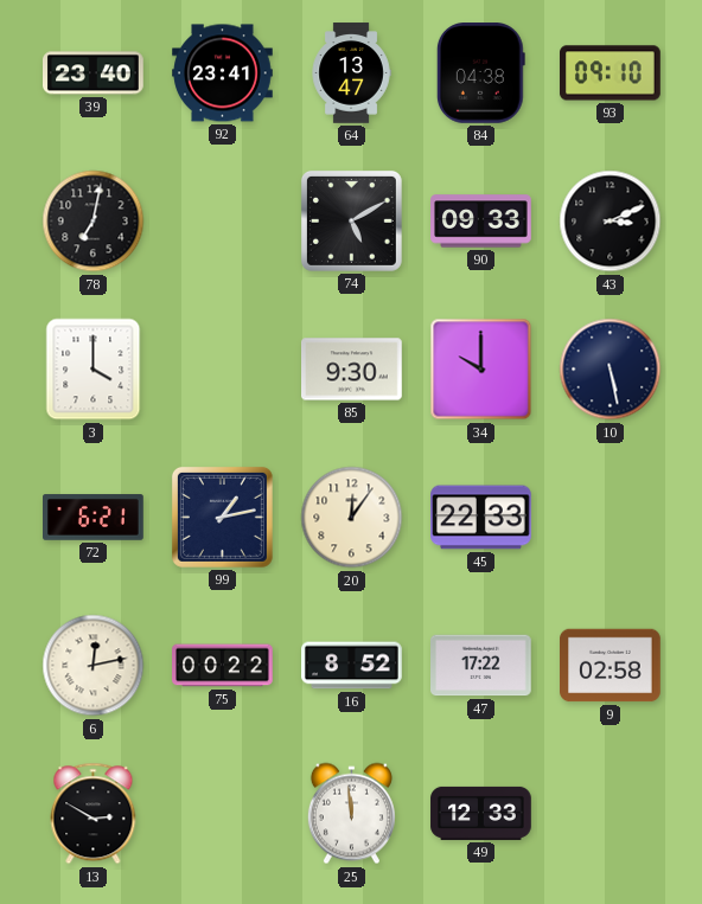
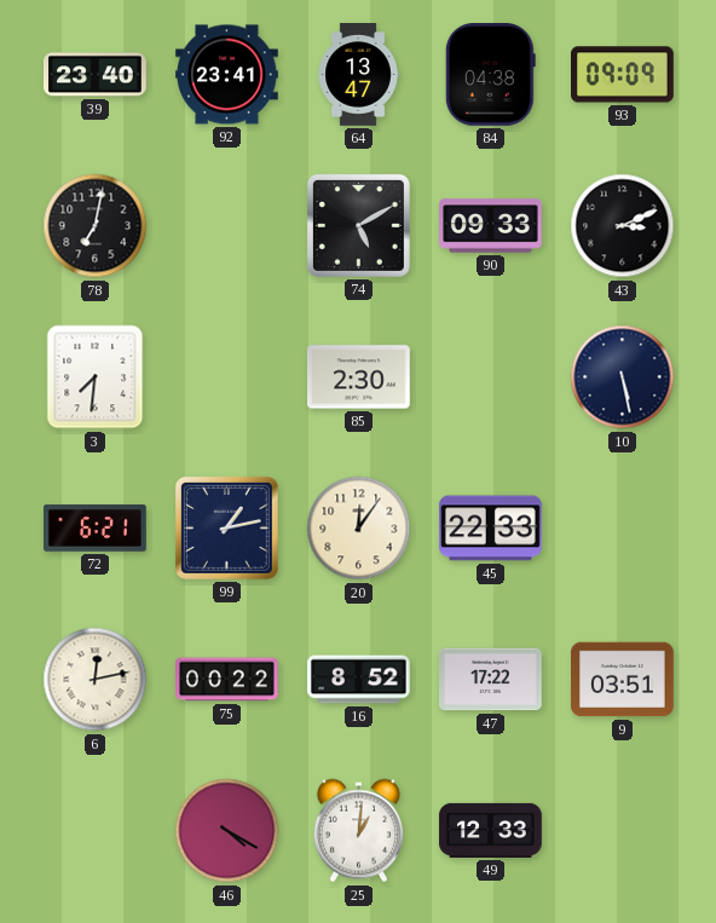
93: 09:10 -> 09:09
3: 4:00 -> 7:31
85: 9:30 -> 2:30
34: 10:00 -> none
9: 02:58 -> 03:51
13: 2:50 -> none
46: none -> 4:20
25: 11:59 -> 1:01
